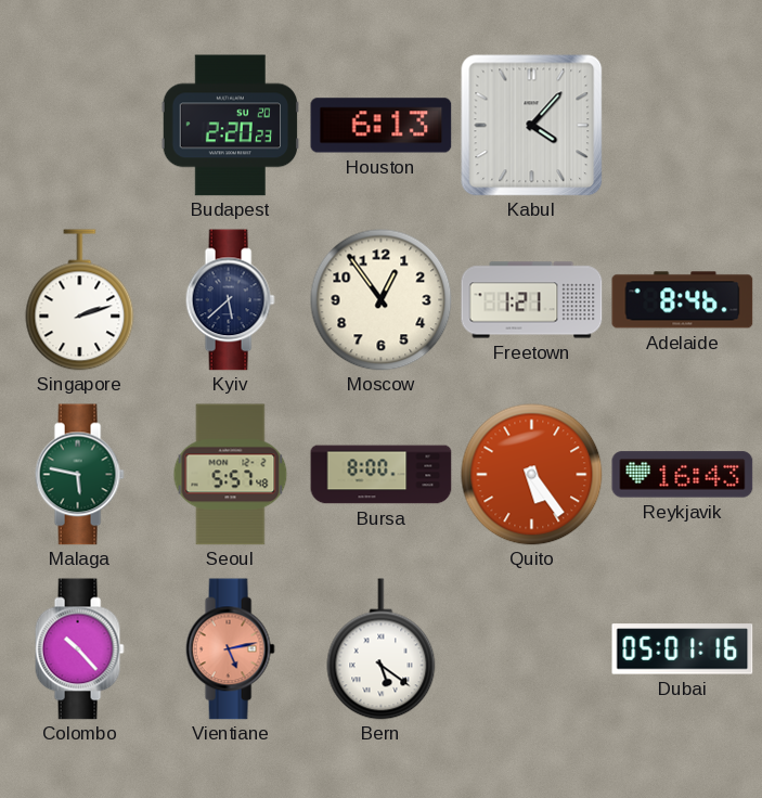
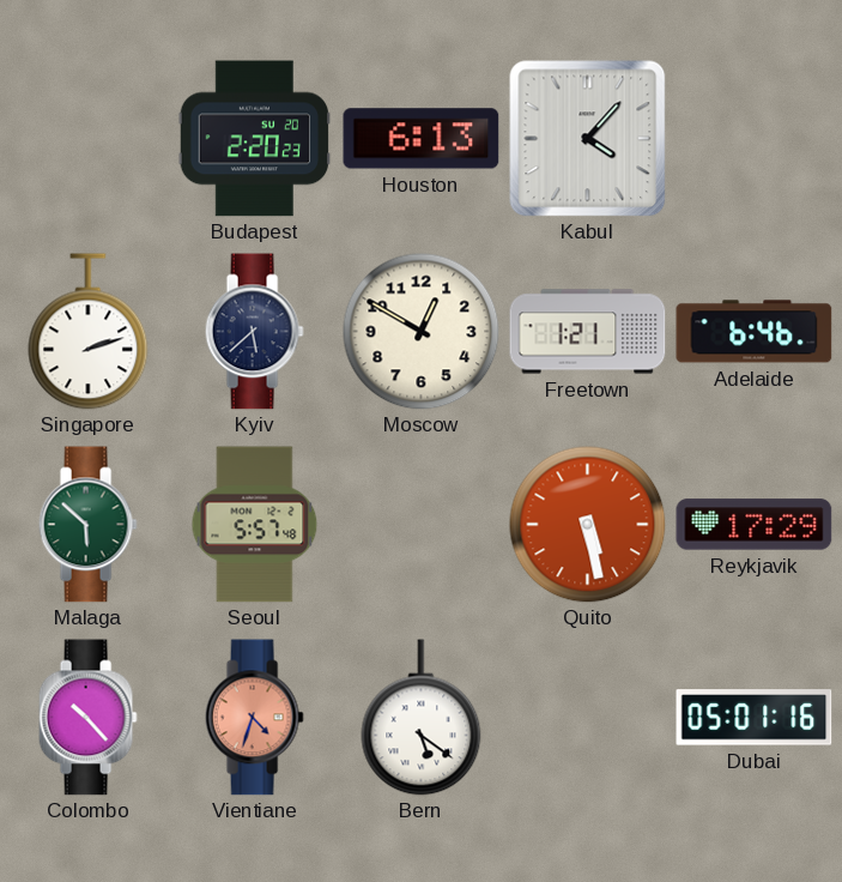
Moscow: 12:54 -> 12:50
Adelaide: 8:46 -> 6:46
Malaga: 5:47 -> 5:52
Bursa: 8:00 -> none
Quito: 5:24 -> 5:28
Reykjavik: 16:43 -> 17:29
Vientiane: 5:13 -> 4:33
